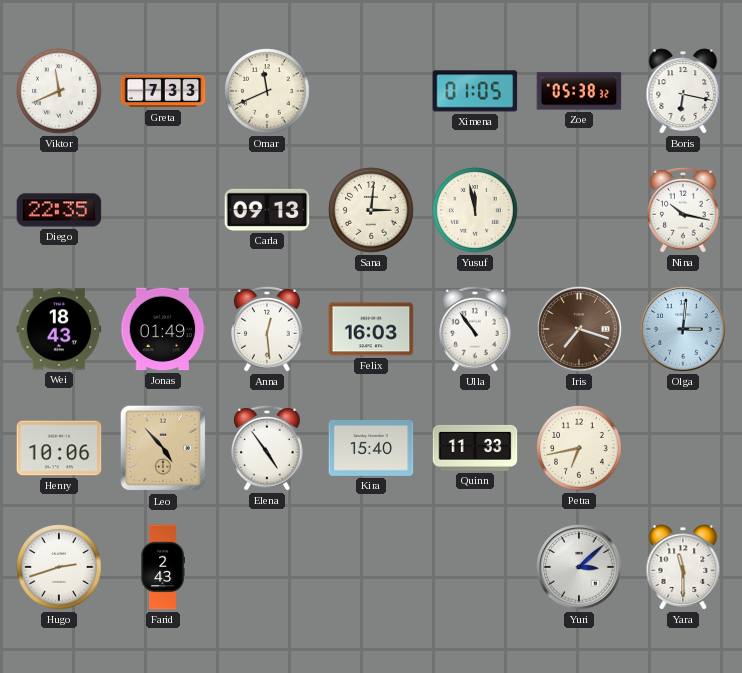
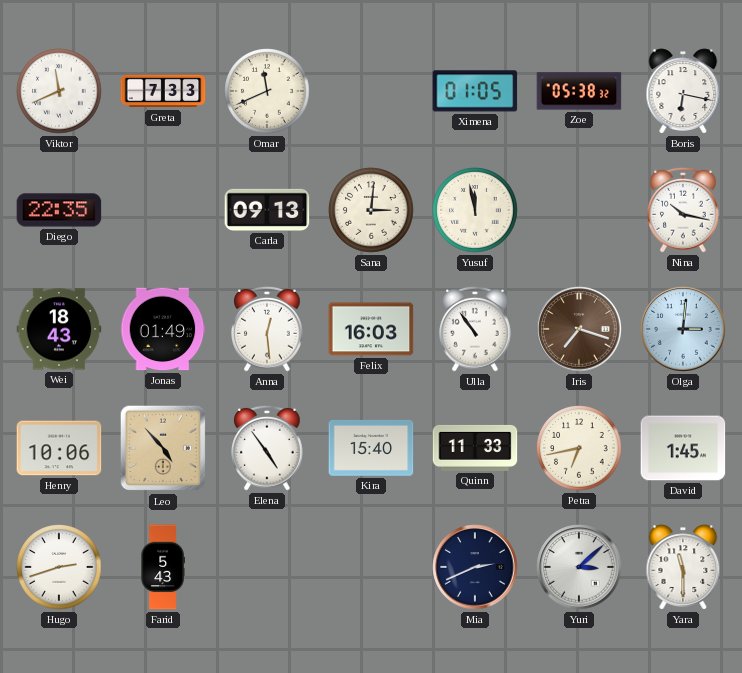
David: none -> 1:45
Farid: 2:43 -> 5:43
Mia: none -> 2:41
